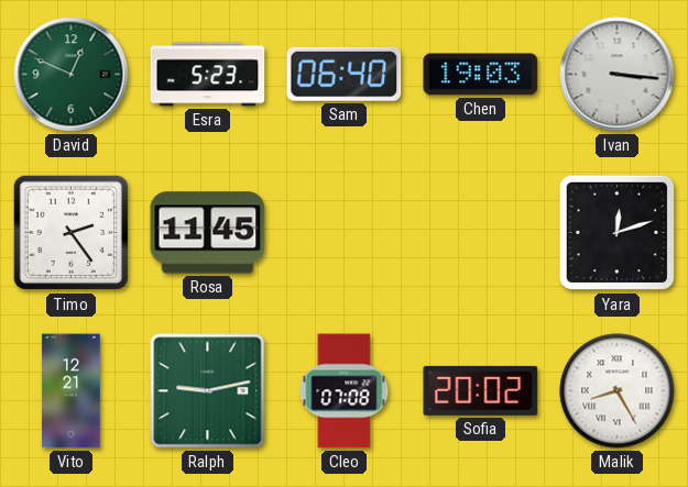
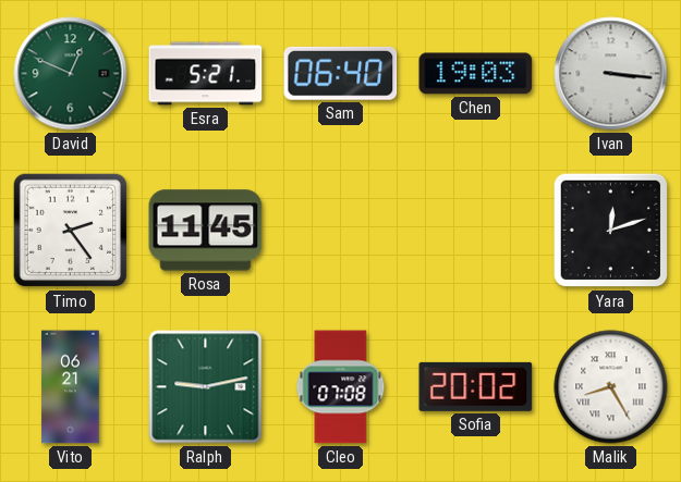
Esra: 5:23 -> 5:21
Vito: 12:21 -> 06:21
